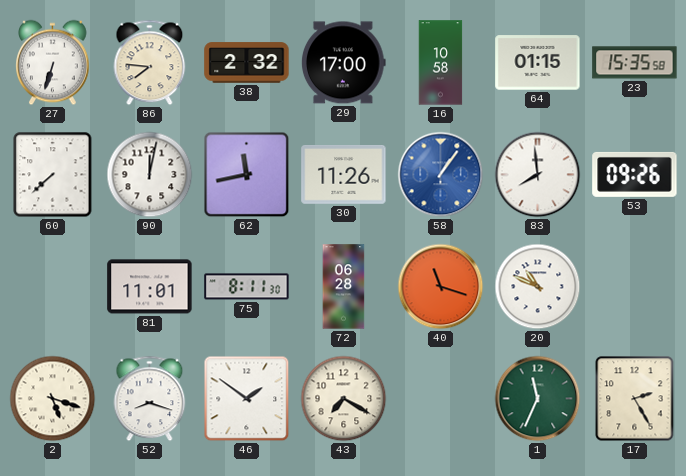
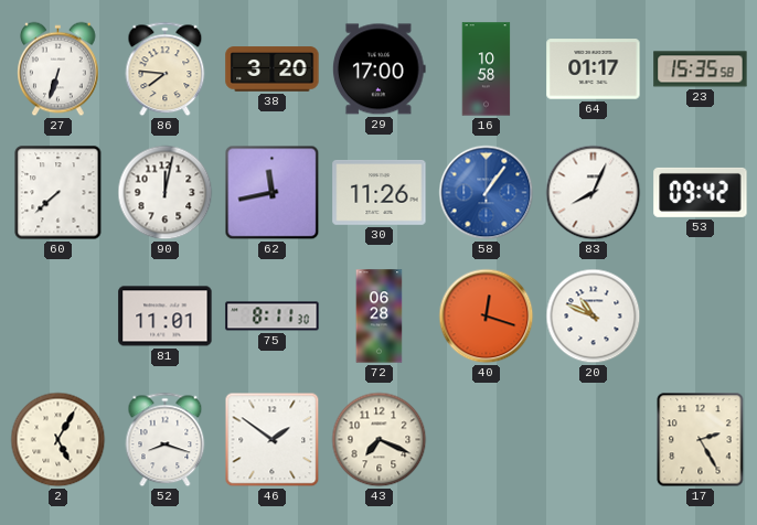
38: 2:32 -> 3:20
64: 01:15 -> 01:17
83: 7:59 -> 8:04
53: 09:26 -> 09:42
40: 11:18 -> 12:18
2: 5:18 -> 5:05
43: 7:20 -> 7:19
1: 11:34 -> none
